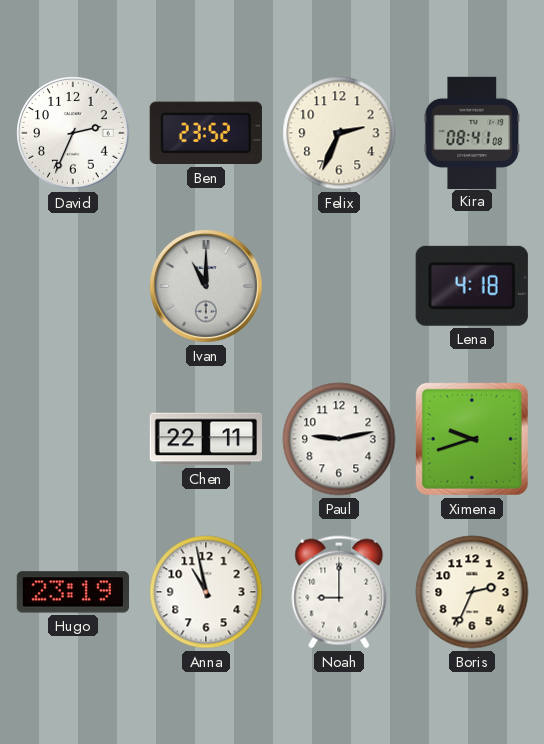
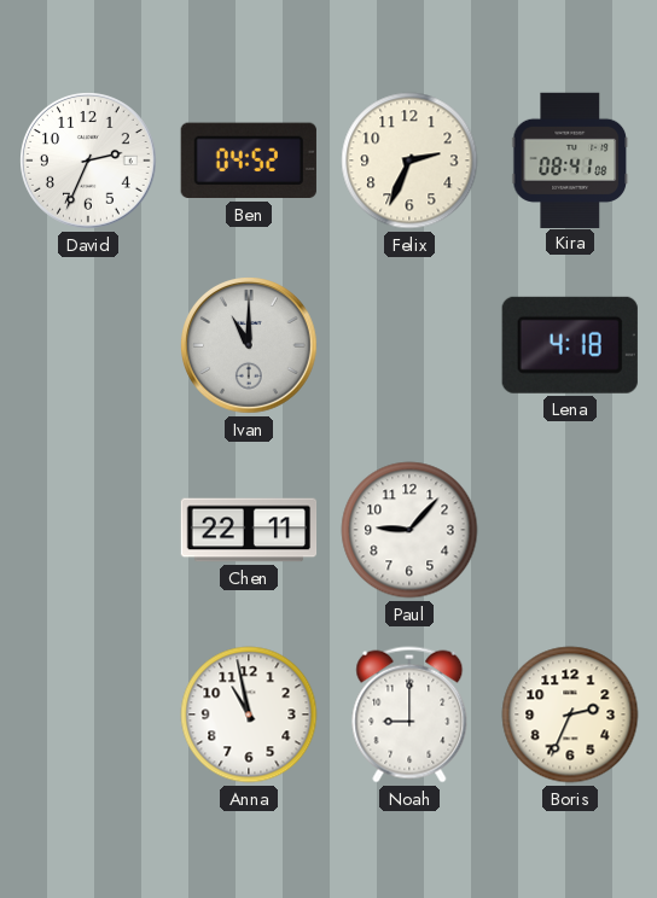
Ben: 23:52 -> 04:52
Paul: 9:13 -> 9:07
Ximena: 9:42 -> none
Hugo: 23:19 -> none
